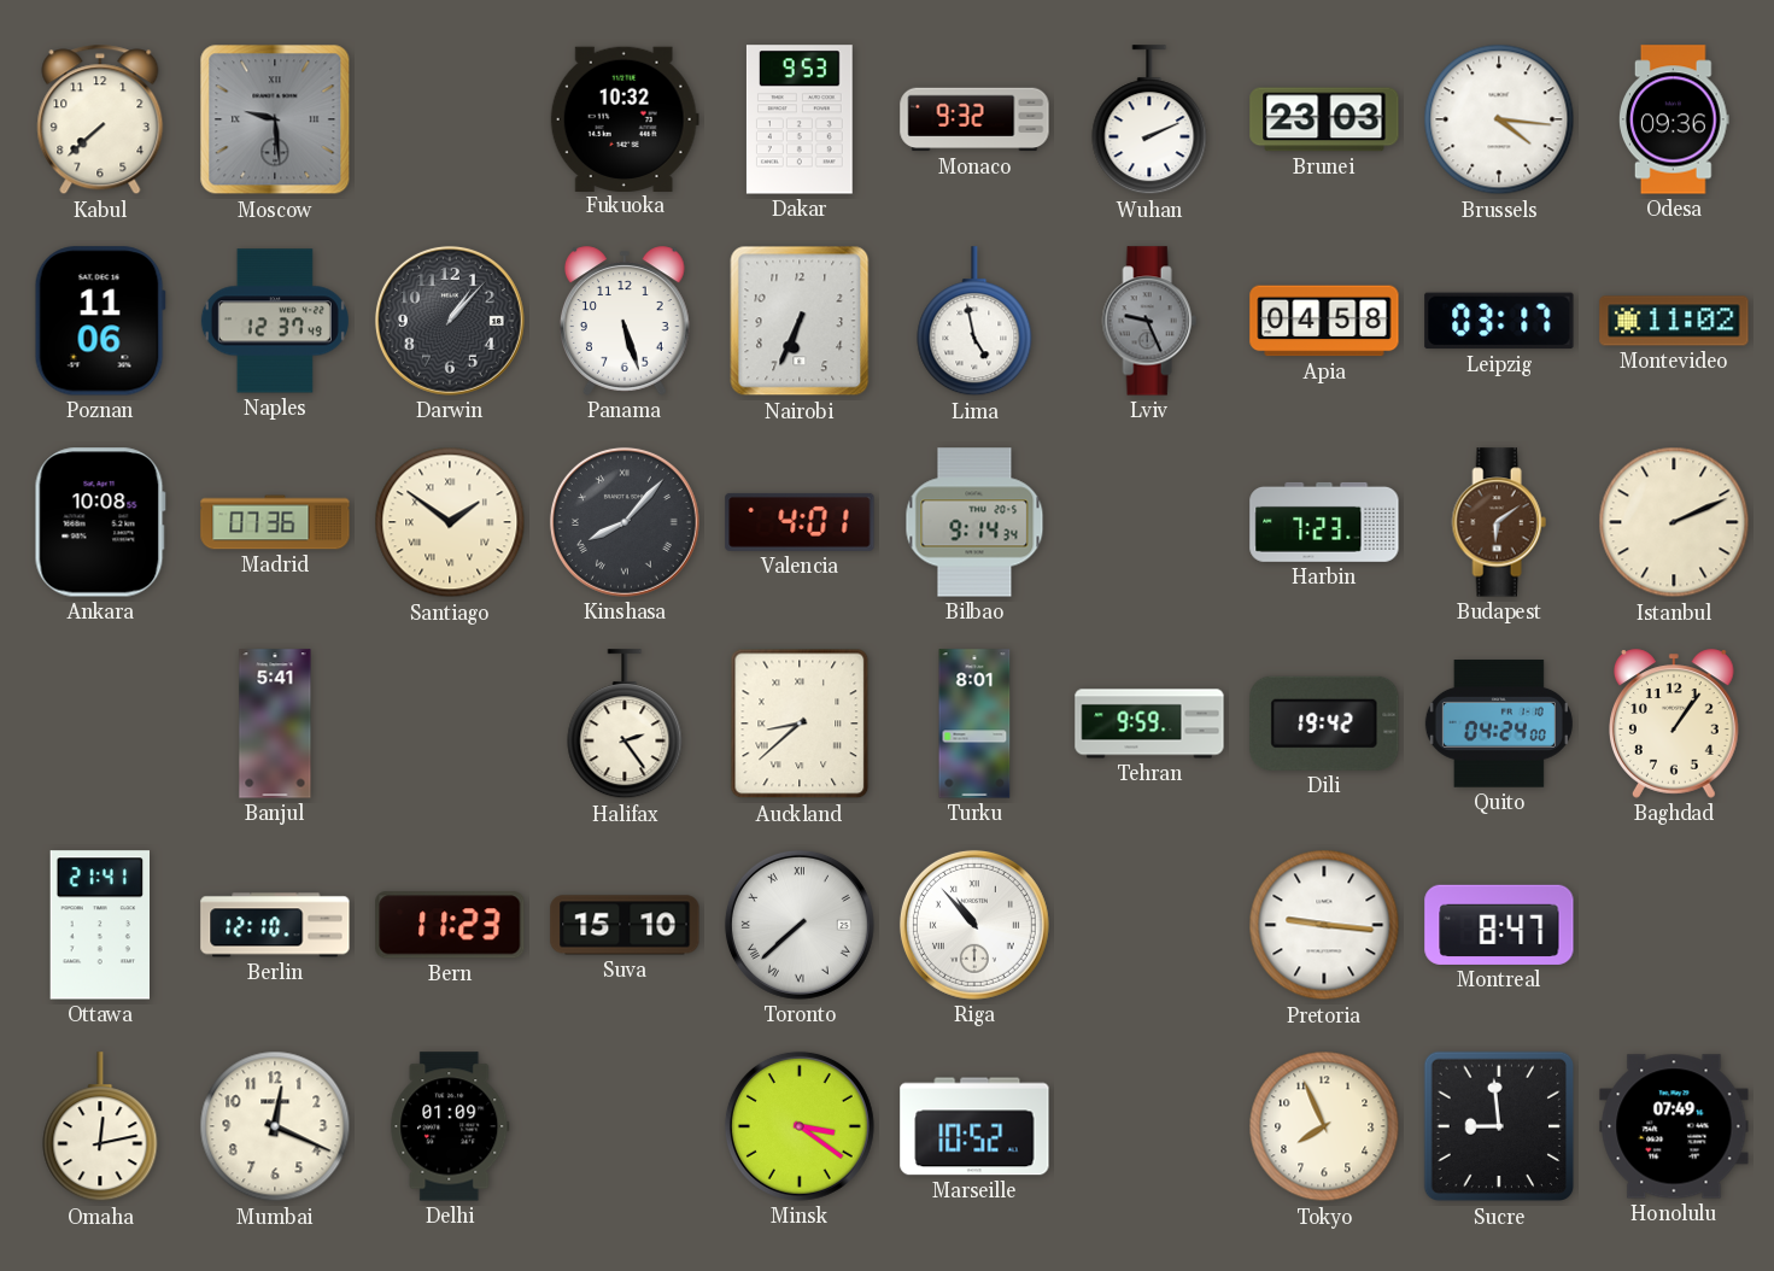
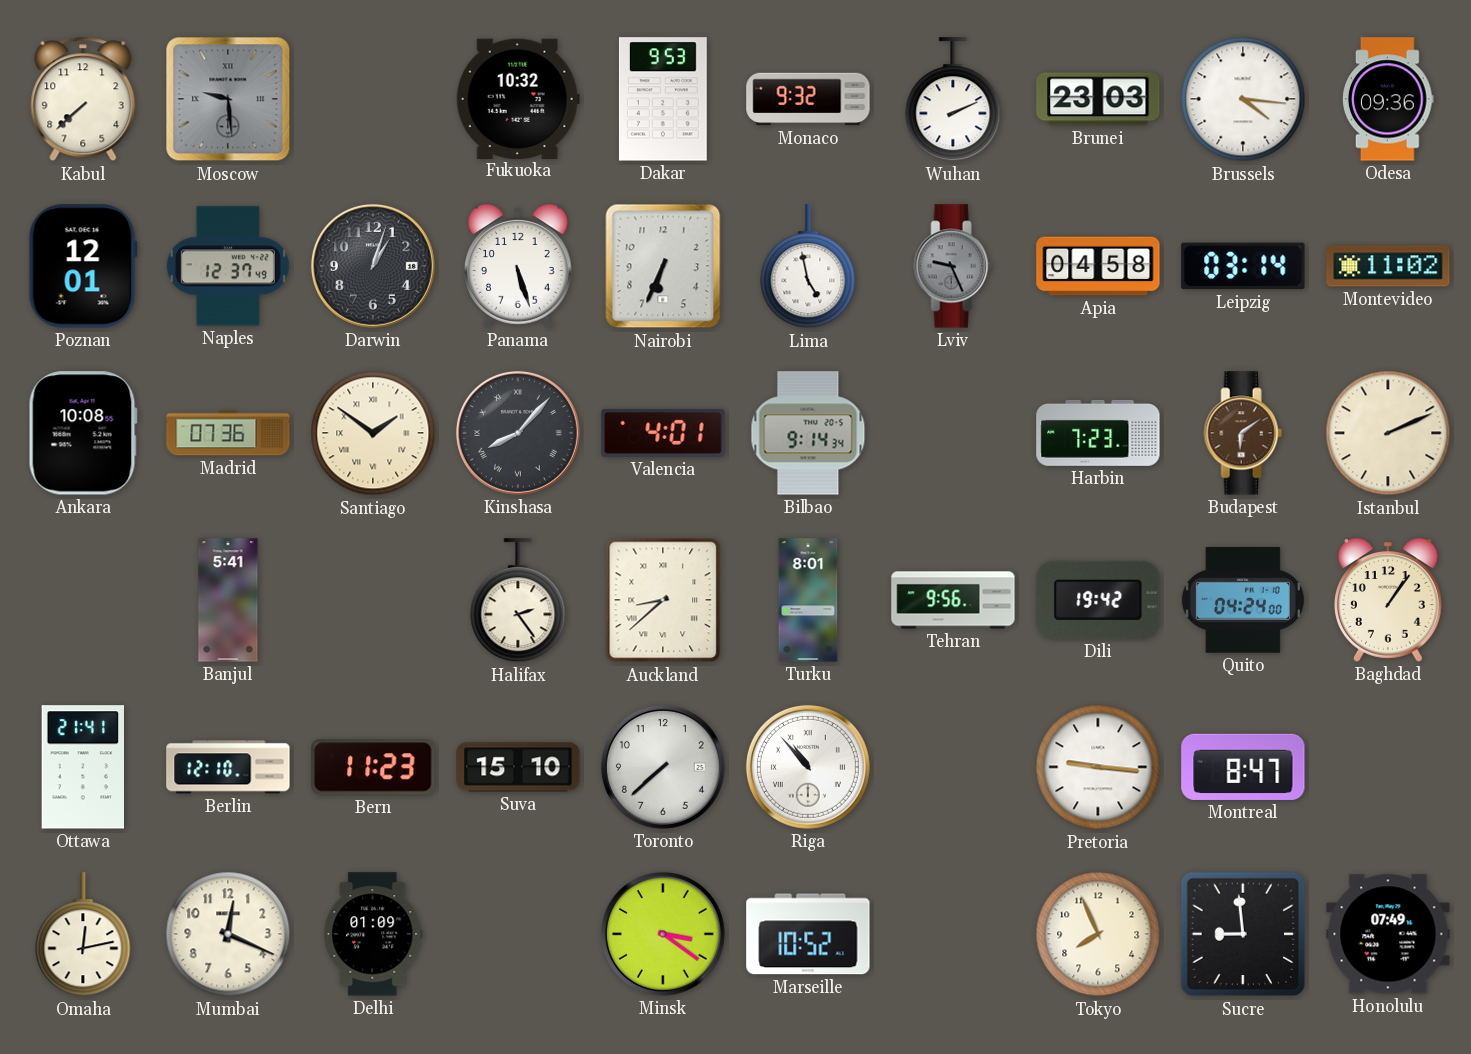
Poznan: 11:06 -> 12:01
Darwin: 1:07 -> 1:03
Leipzig: 03:17 -> 03:14
Tehran: 9:59 -> 9:56
Toronto numerals: Roman -> Arabic
